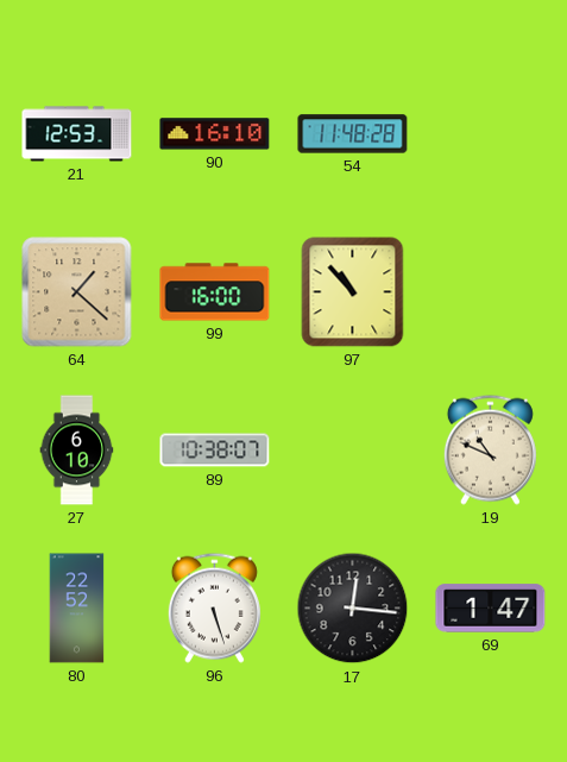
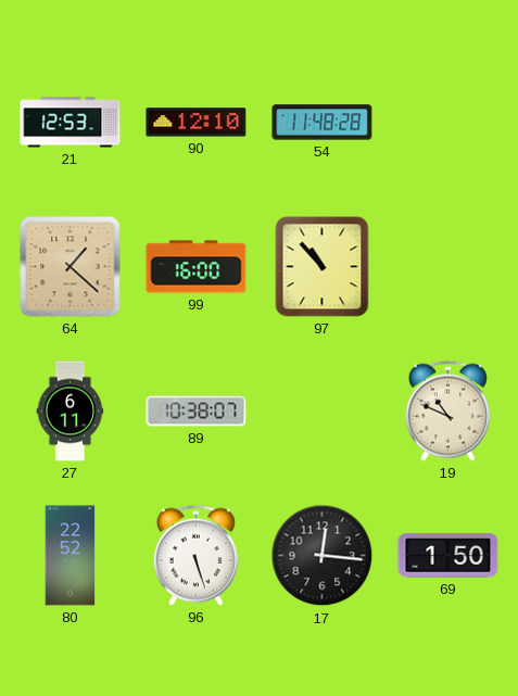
90: 16:10 -> 12:10
27: 6:10 -> 6:11
69: 1:47 -> 1:50
